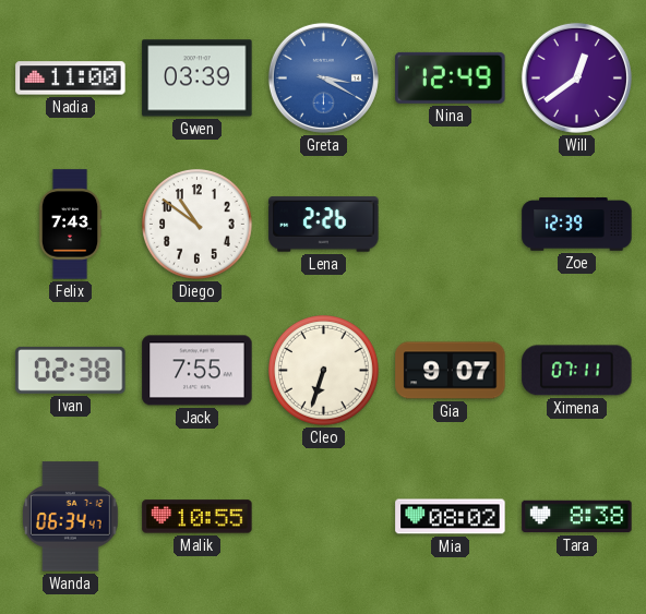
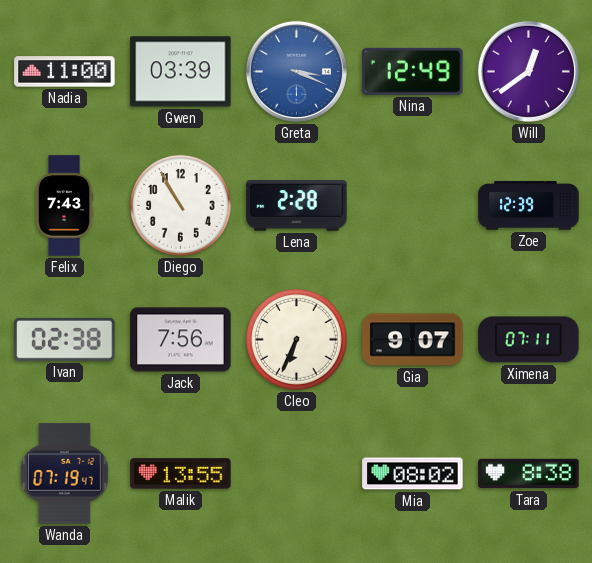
Greta: 3:20 -> 3:19
Diego: 10:51 -> 10:55
Lena: 2:26 -> 2:28
Jack: 7:55 -> 7:56
Cleo: 6:33 -> 6:34
Wanda: 06:34 -> 07:19
Malik: 10:55 -> 13:55
